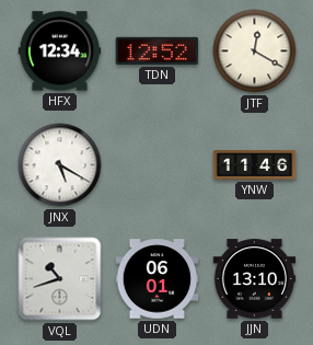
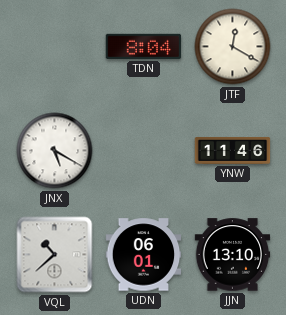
HFX: 12:34 -> none
TDN: 12:52 -> 8:04
VQL: 10:42 -> 10:38
